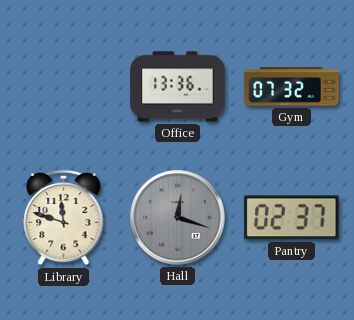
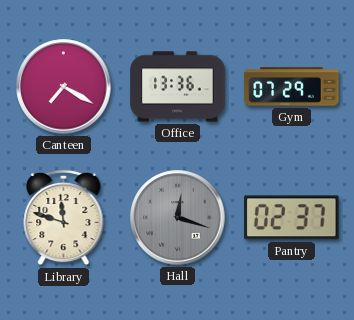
Canteen: none -> 7:20
Gym: 07:32 -> 07:29
